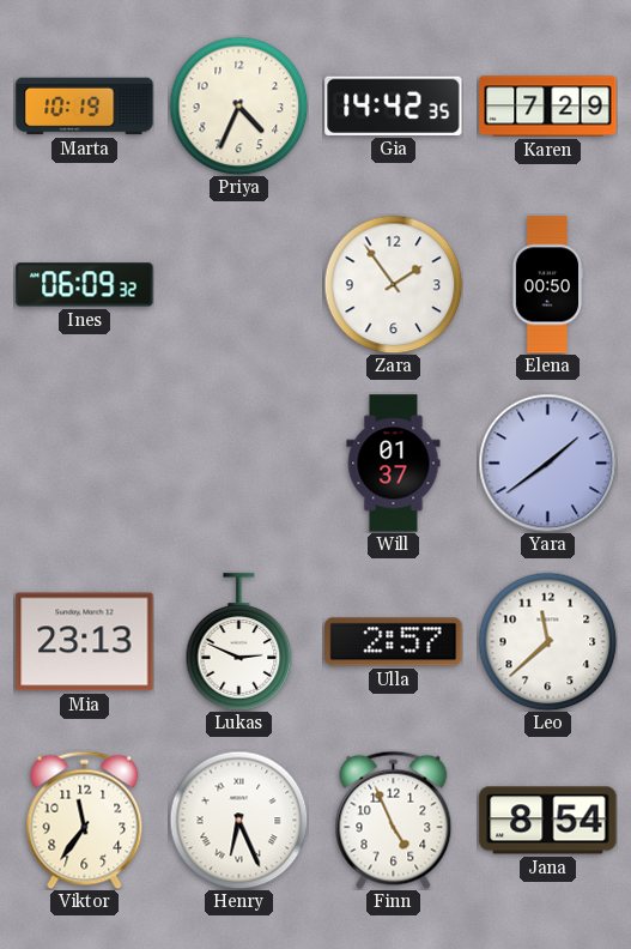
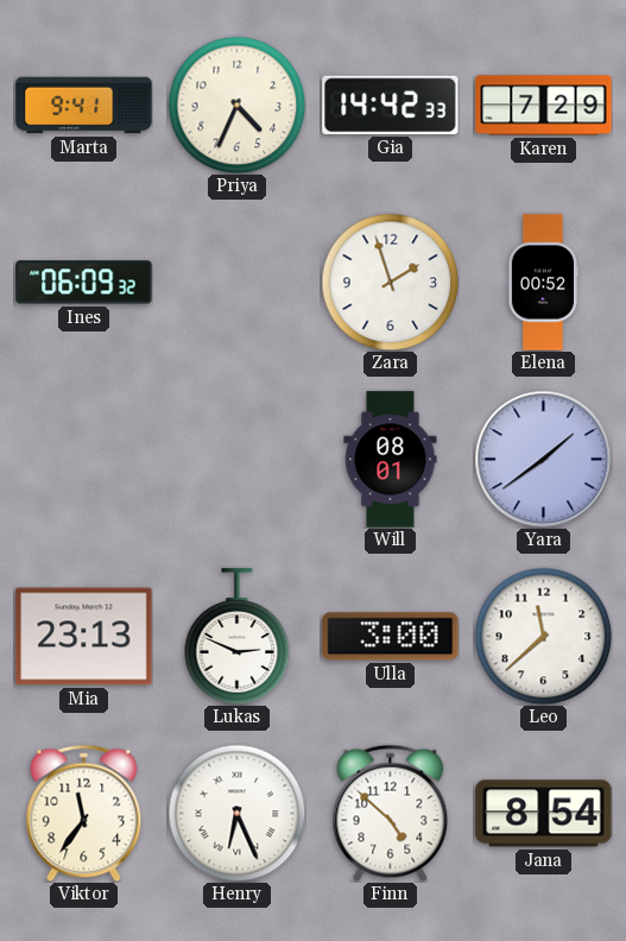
Marta: 10:19 -> 9:41
Gia: 14:42:35 -> 14:42:33
Zara: 1:54 -> 1:57
Elena: 00:50 -> 00:52
Will: 01:37 -> 08:01
Ulla: 2:57 -> 3:00
Finn: 4:56 -> 4:52
